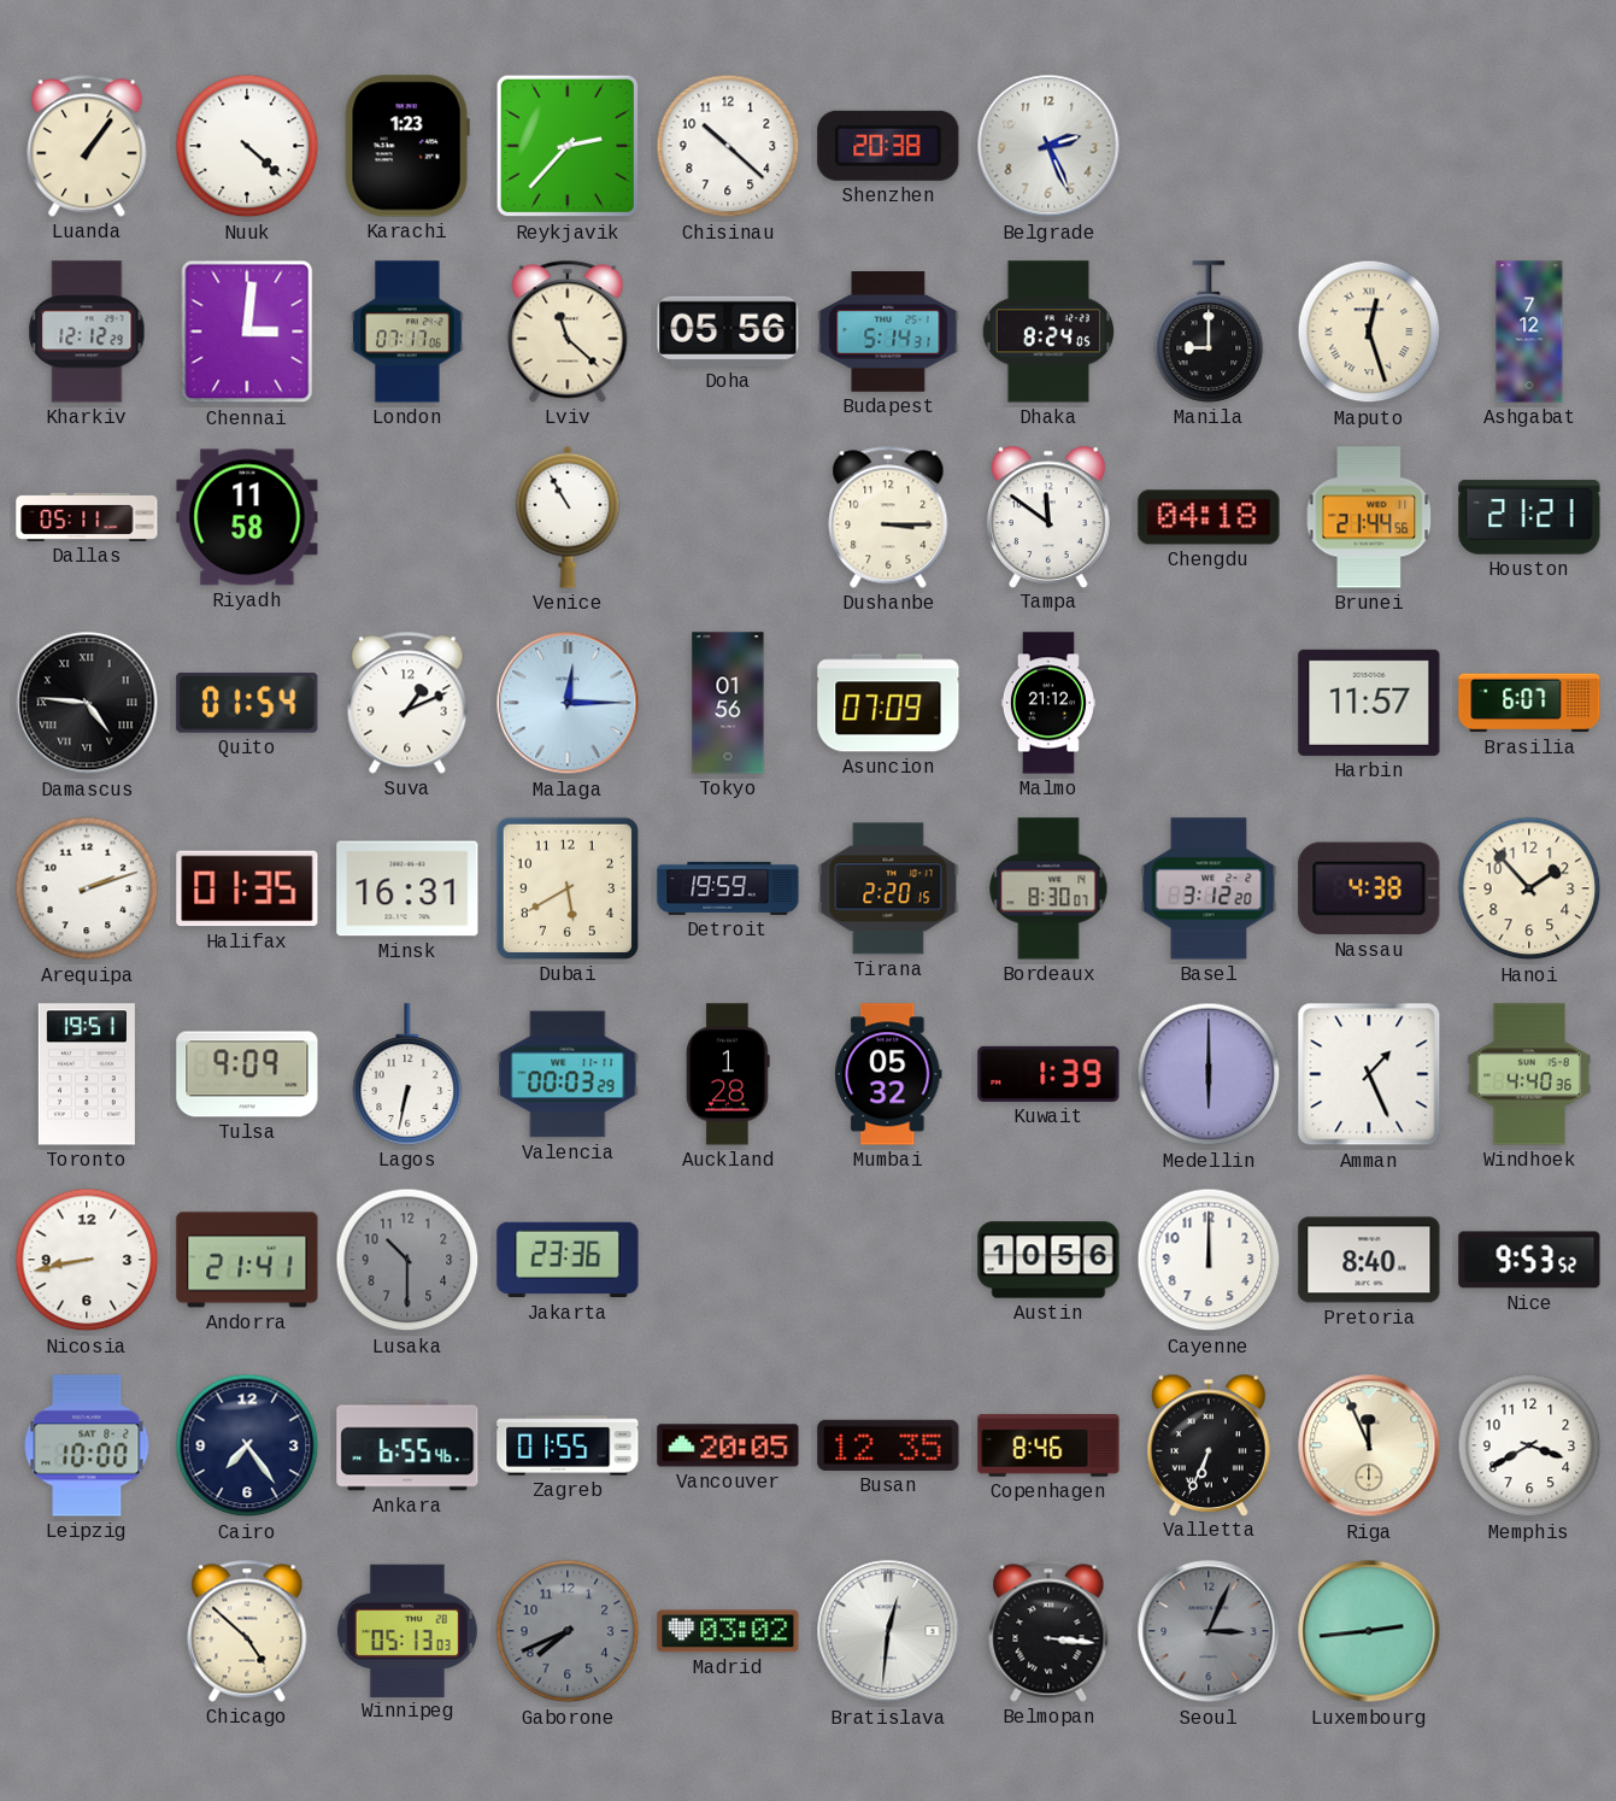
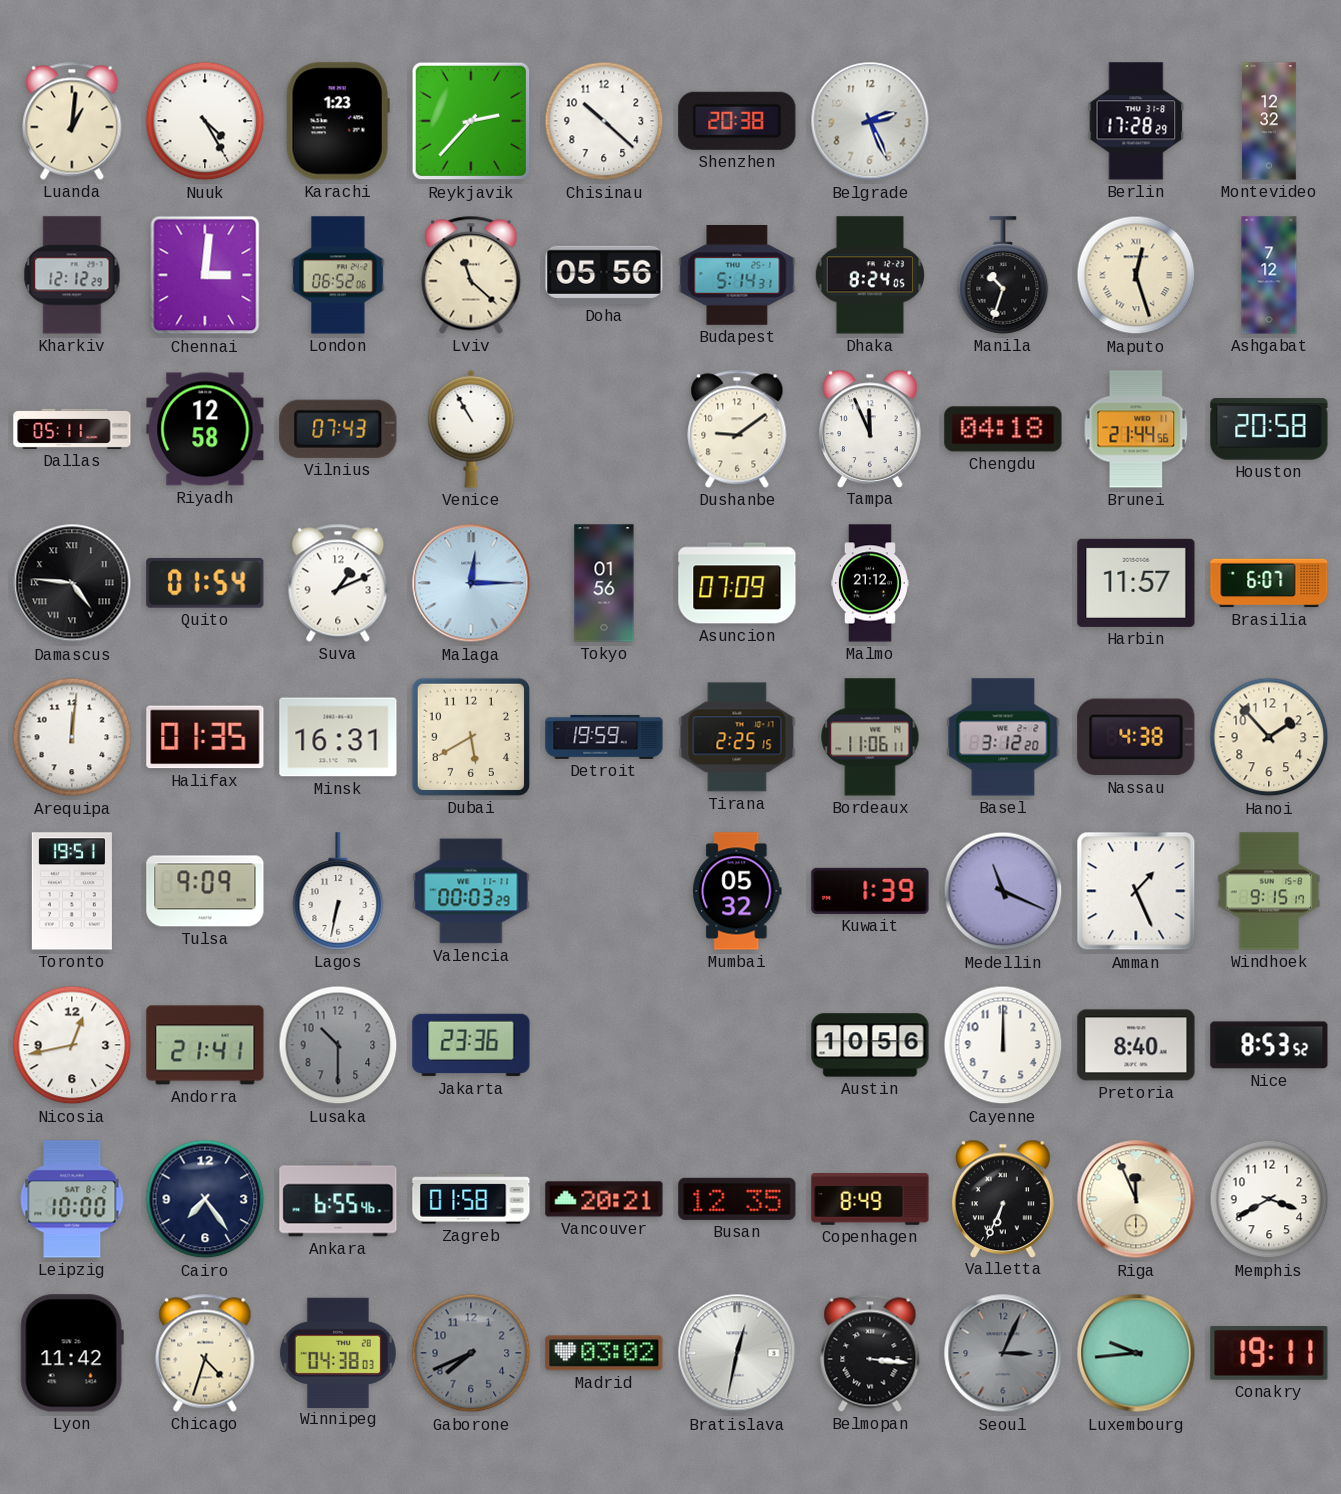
Luanda: 1:06 -> 1:01
Nuuk: 4:22 -> 4:25
Berlin: none -> 17:28
Montevideo: none -> 12:32
London: 07:17 -> 06:52
Manila: 9:00 -> 10:33
Riyadh: 11:58 -> 12:58
Vilnius: none -> 07:43
Dushanbe: 3:15 -> 9:09
Tampa: 11:51 -> 11:56
Houston: 21:21 -> 20:58
Arequipa: 2:12 -> 12:01
Tirana: 2:20 -> 2:25
Bordeaux: 8:30 -> 11:06
Auckland: 1:28 -> none
Medellin: 6:00 -> 11:19
Windhoek: 4:40 -> 9:15
Nicosia: 8:43 -> 12:43
Nice: 9:53 -> 8:53
Zagreb: 01:55 -> 01:58
Vancouver: 20:05 -> 20:21
Copenhagen: 8:46 -> 8:49
Lyon: none -> 11:42
Chicago: 4:52 -> 4:33
Winnipeg: 05:13 -> 04:38
Bratislava: 12:31 -> 12:32
Luxembourg: 2:44 -> 9:44
Conakry: none -> 19:11
